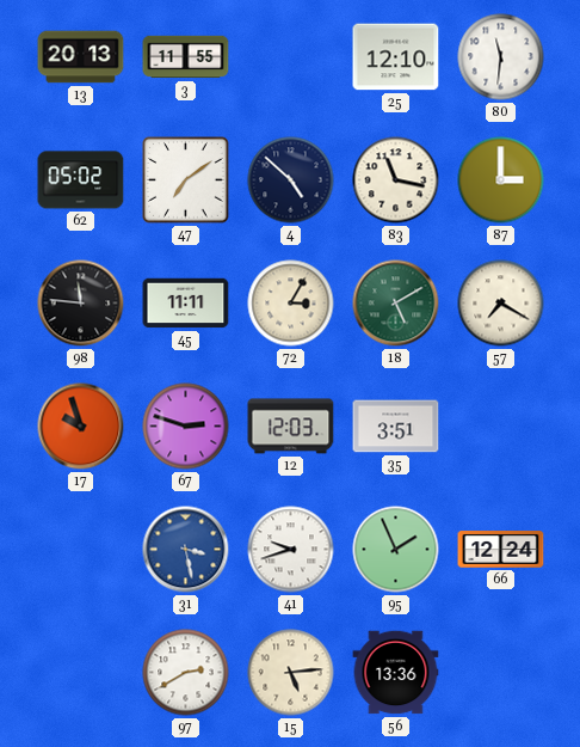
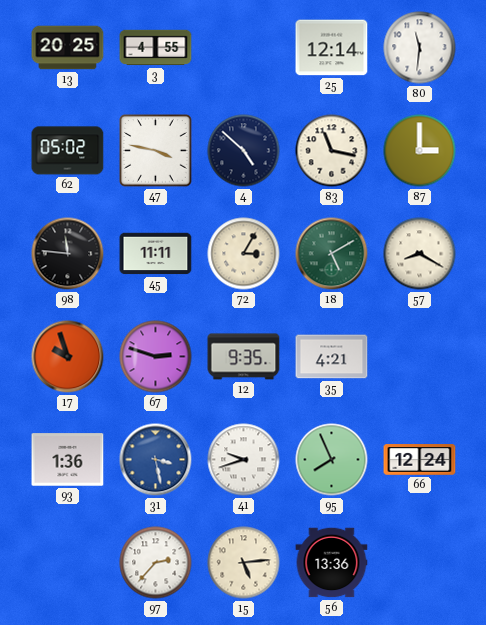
13: 20:13 -> 20:25
3: 11:55 -> 4:55
25: 12:10 -> 12:14
47: 7:09 -> 3:47
57: 7:20 -> 8:20
12: 12:03 -> 9:35
35: 3:51 -> 4:21
93: none -> 1:36
95: 1:56 -> 7:56
97: 2:40 -> 2:37
